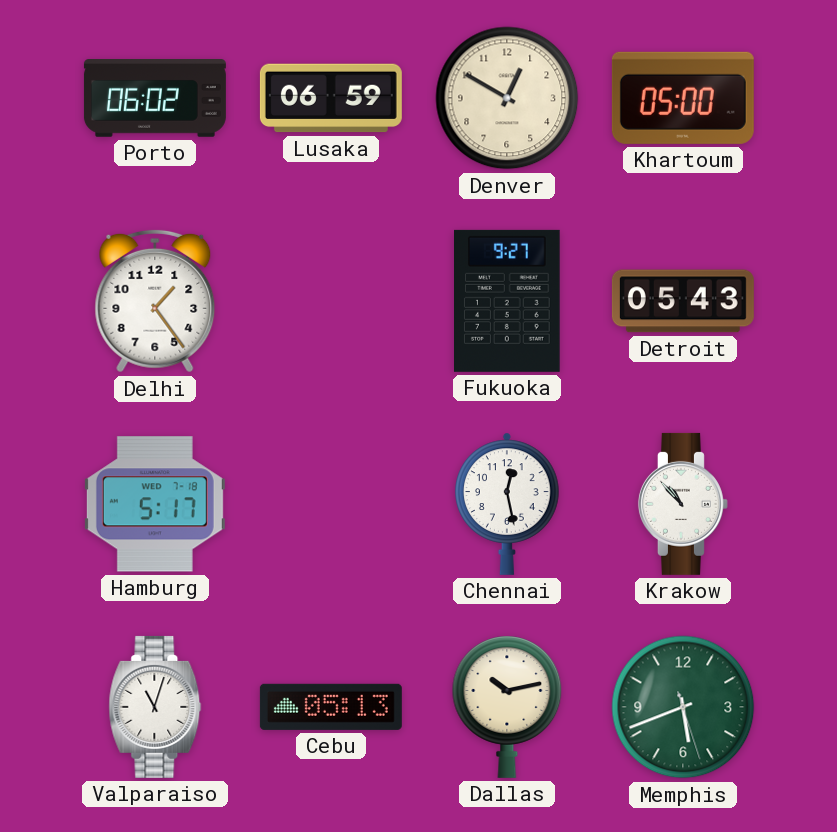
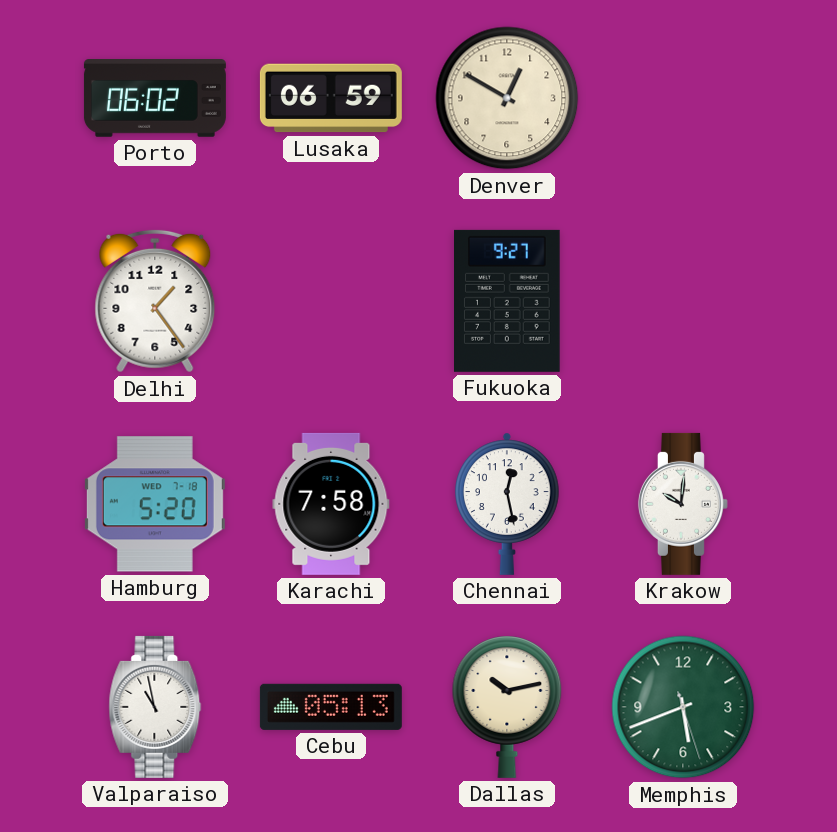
Khartoum: 05:00 -> none
Detroit: 05:43 -> none
Hamburg: 5:17 -> 5:20
Karachi: none -> 7:58
Krakow: 10:53 -> 10:01
Valparaiso: 11:03 -> 10:58
